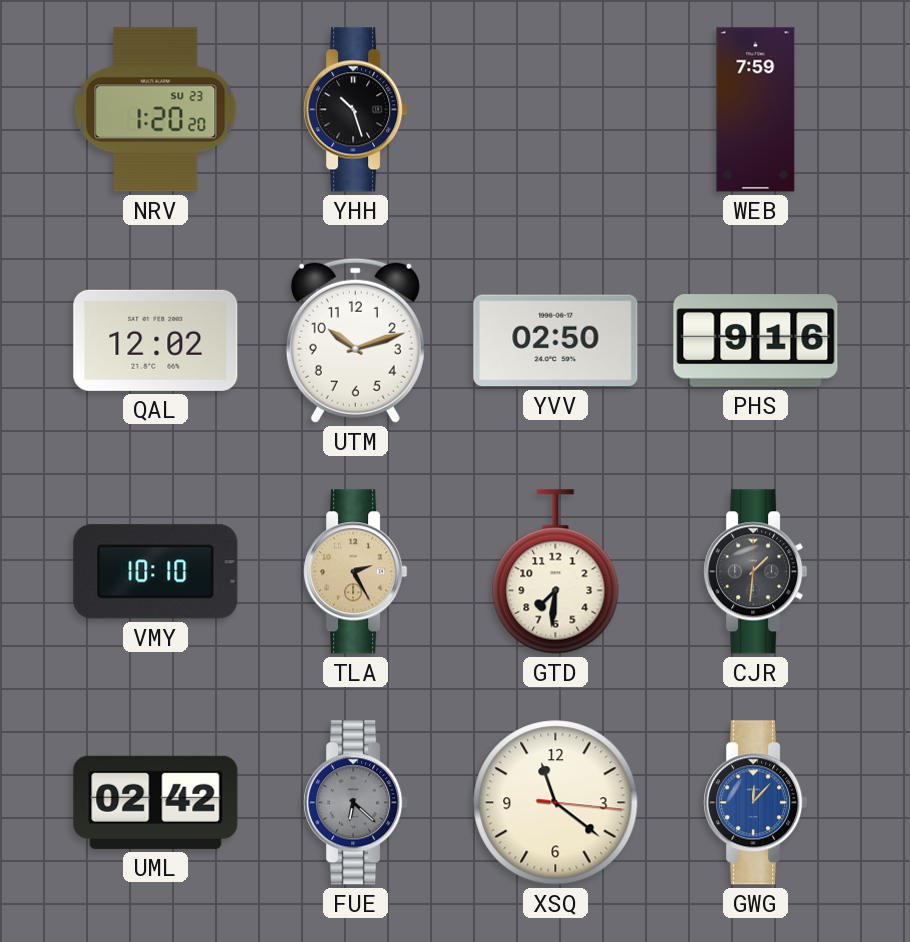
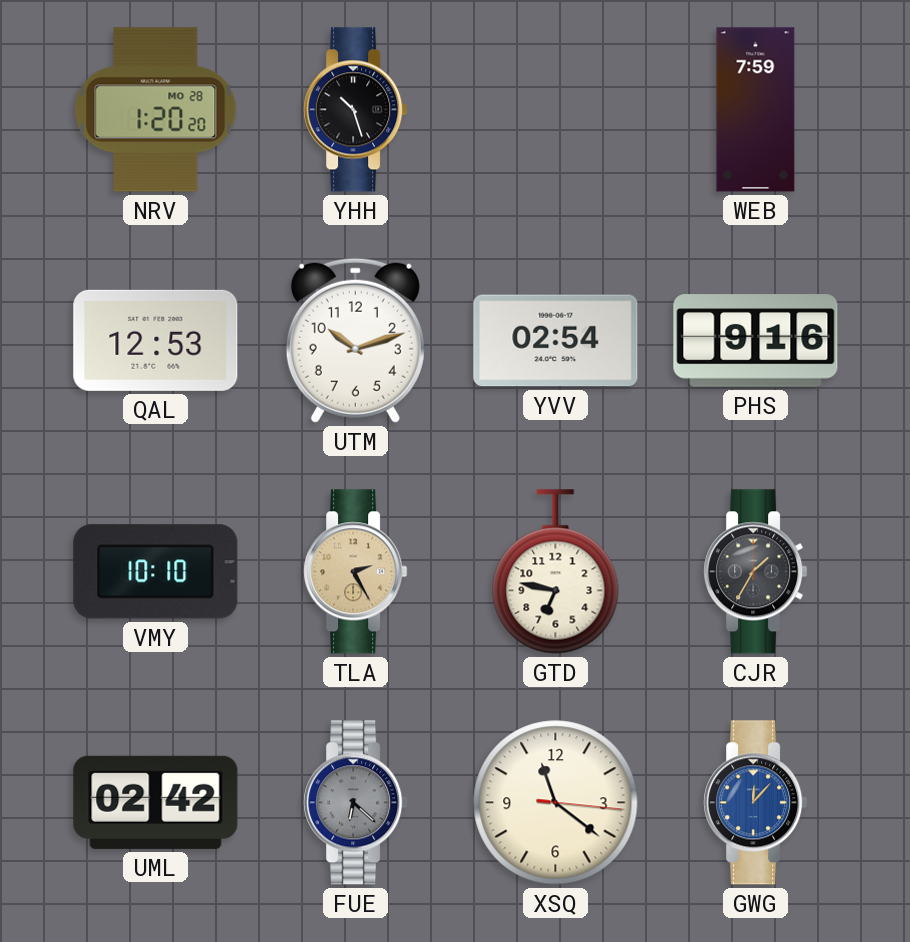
NRV date: SU 23 -> MO 28
QAL: 12:02 -> 12:53
YVV: 02:50 -> 02:54
GTD: 7:31 -> 6:47
CJR: 1:31 -> 1:35
